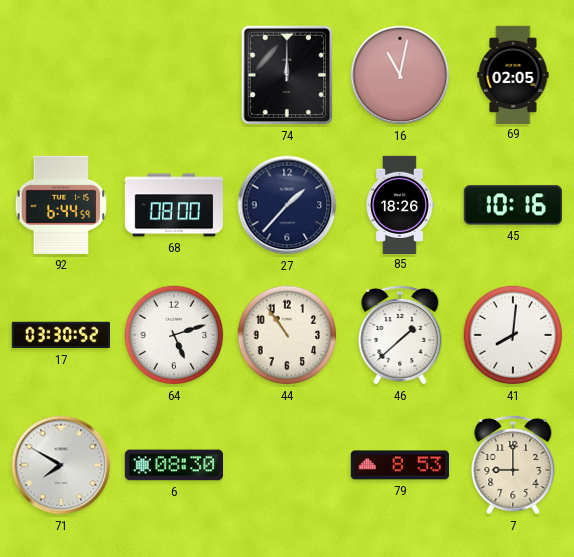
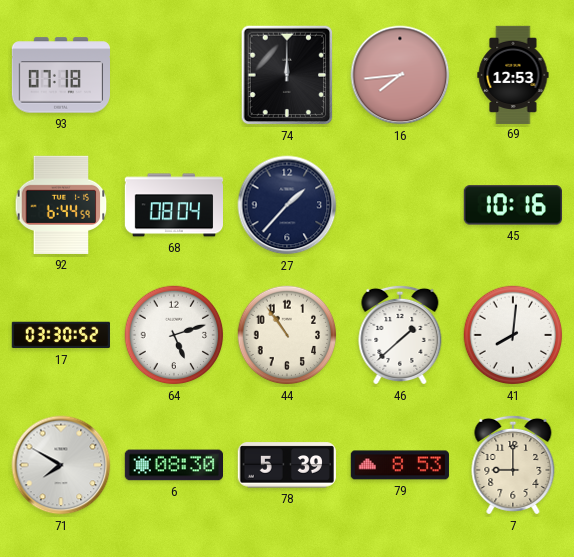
93: none -> 07:18
16: 11:02 -> 7:44
69: 02:05 -> 12:53
68: 08:00 -> 08:04
85: 18:26 -> none
78: none -> 5:39
